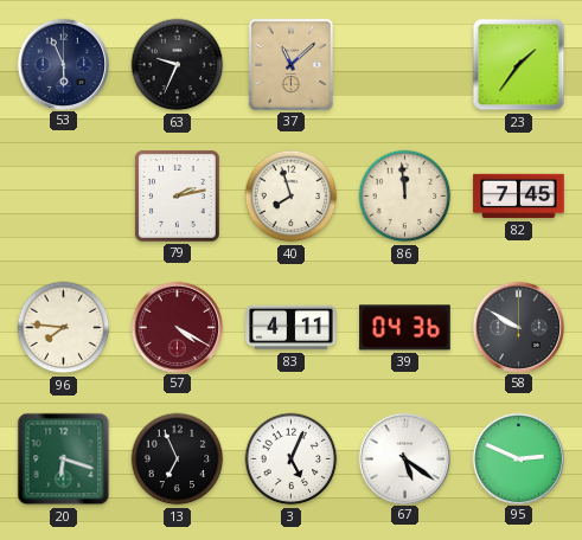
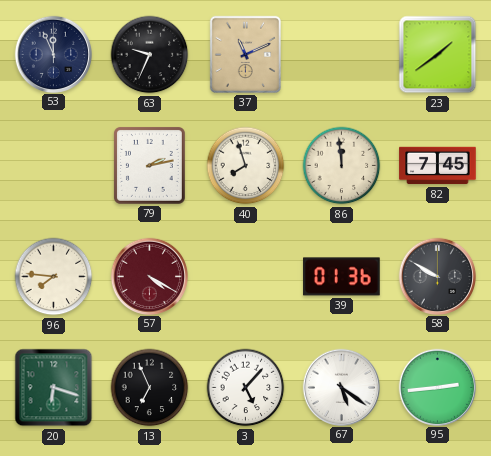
53: 5:56 -> 11:56
37: 11:08 -> 11:11
23: 1:36 -> 1:39
83: 4:11 -> none
39: 04:36 -> 01:36
3: 5:04 -> 5:07
95: 2:49 -> 2:44
